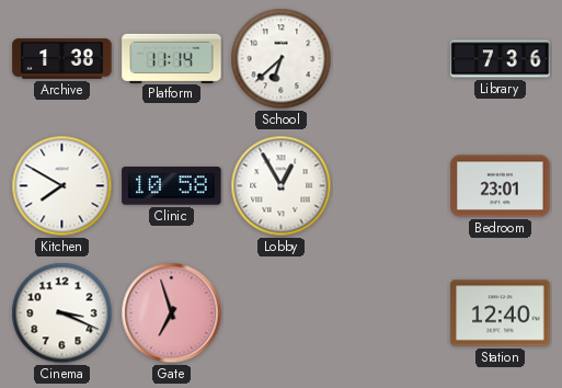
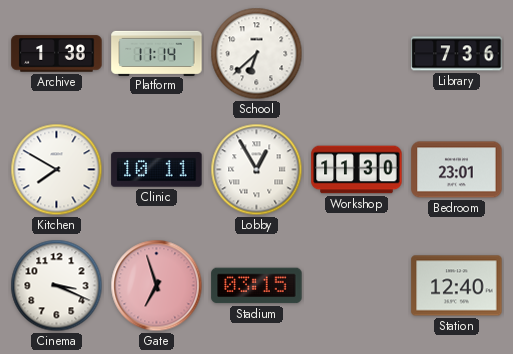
Clinic: 10:58 -> 10:11
Workshop: none -> 11:30
Stadium: none -> 03:15
